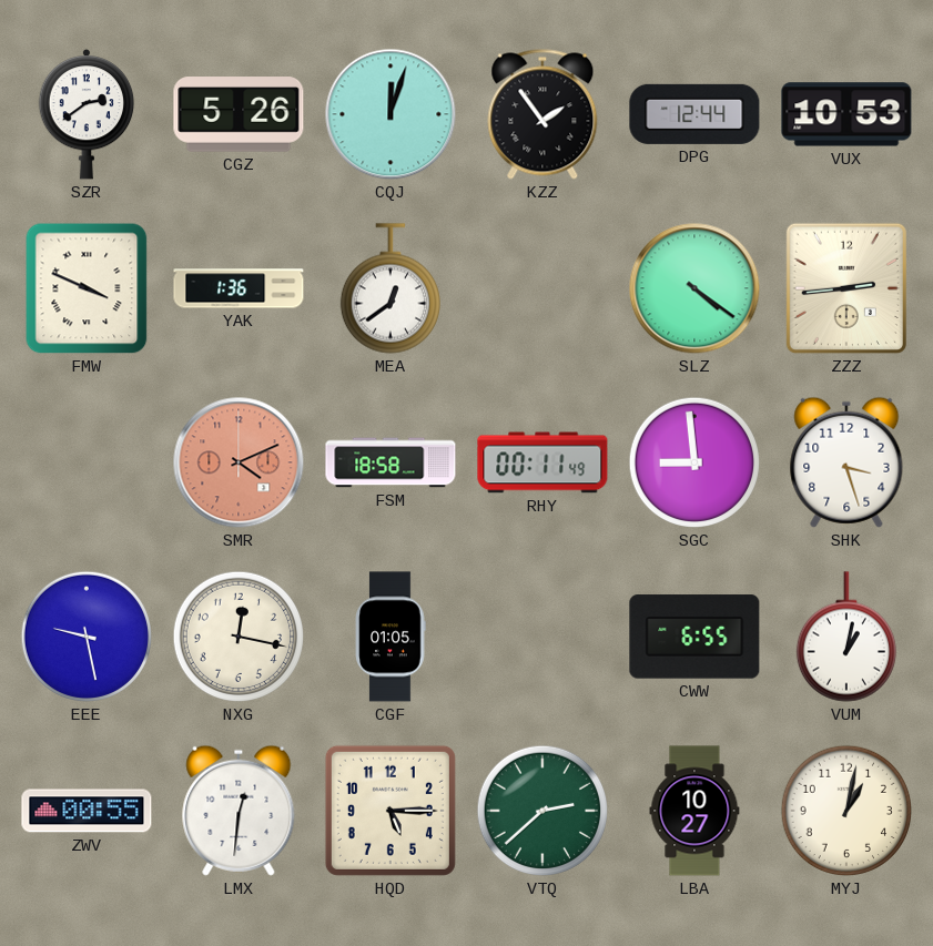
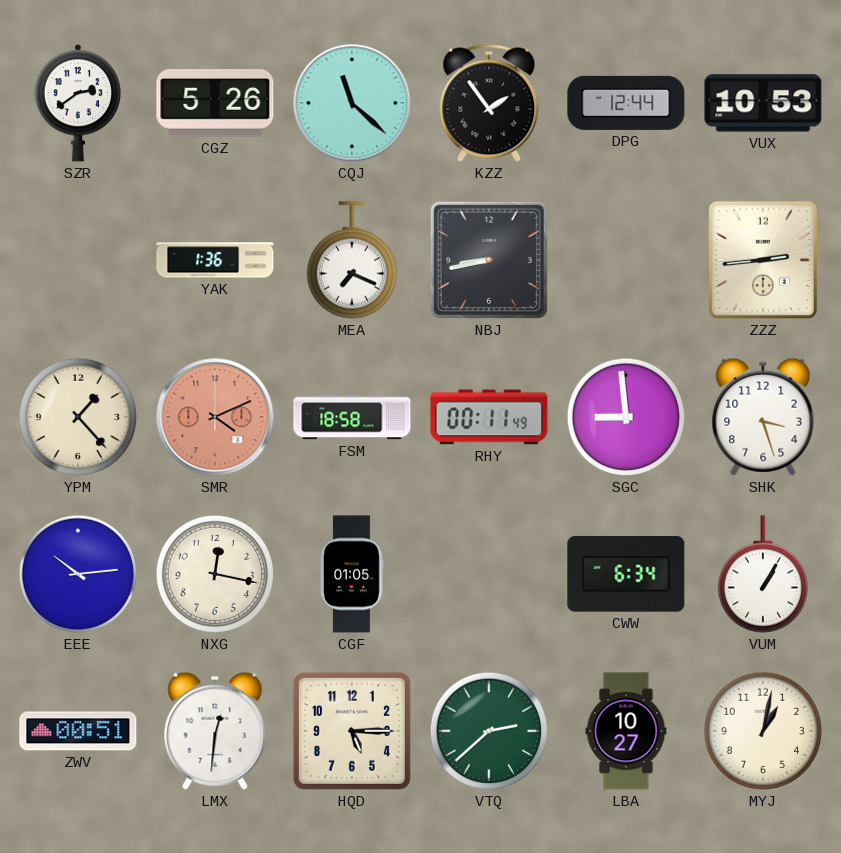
CQJ: 12:03 -> 11:22
FMW: 3:49 -> none
MEA: 12:39 -> 7:19
NBJ: none -> 8:43
SLZ: 4:21 -> none
YPM: none -> 1:23
EEE: 9:28 -> 10:14
CWW: 6:55 -> 6:34
VUM: 1:02 -> 1:05
ZWV: 00:55 -> 00:51
